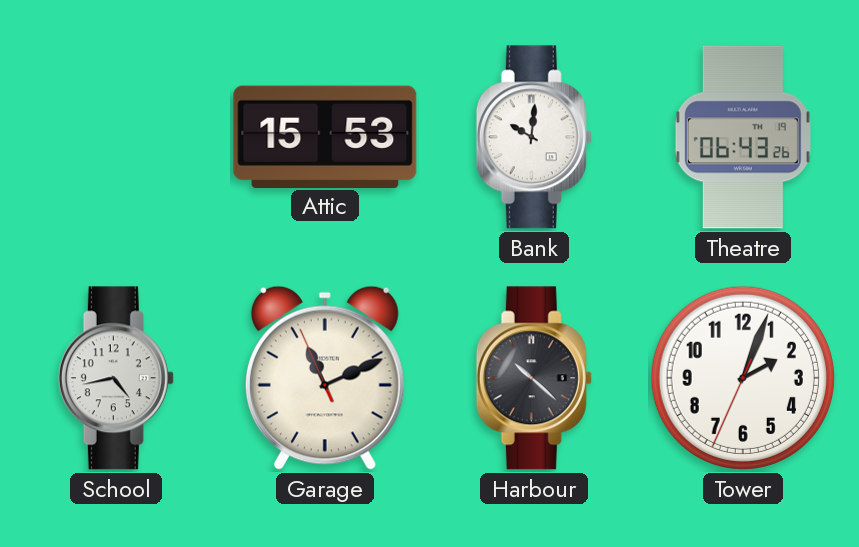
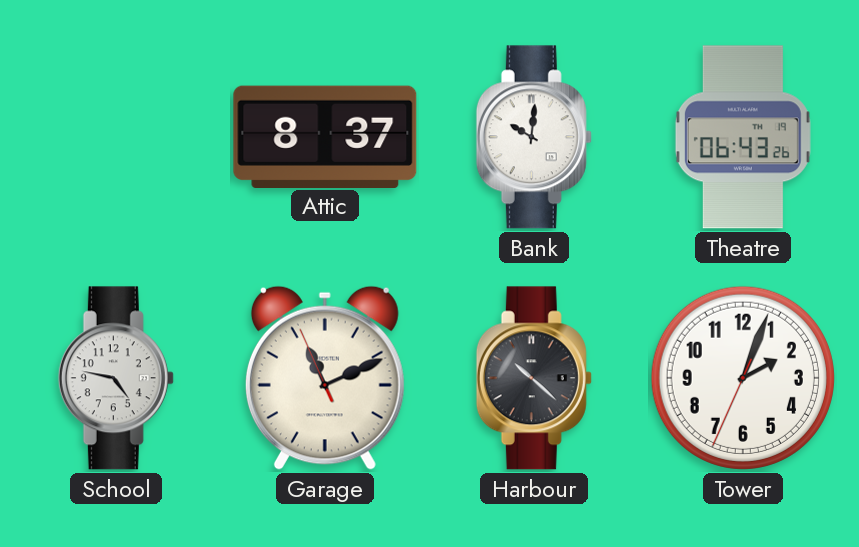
Attic: 15:53 -> 8:37
School: 4:43 -> 4:47
